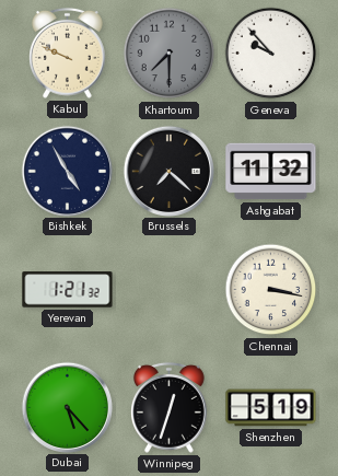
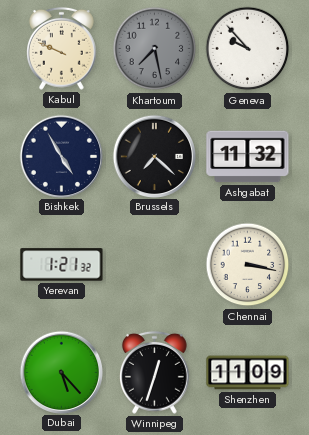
Khartoum: 7:30 -> 7:28
Shenzhen: 5:19 -> 11:09
